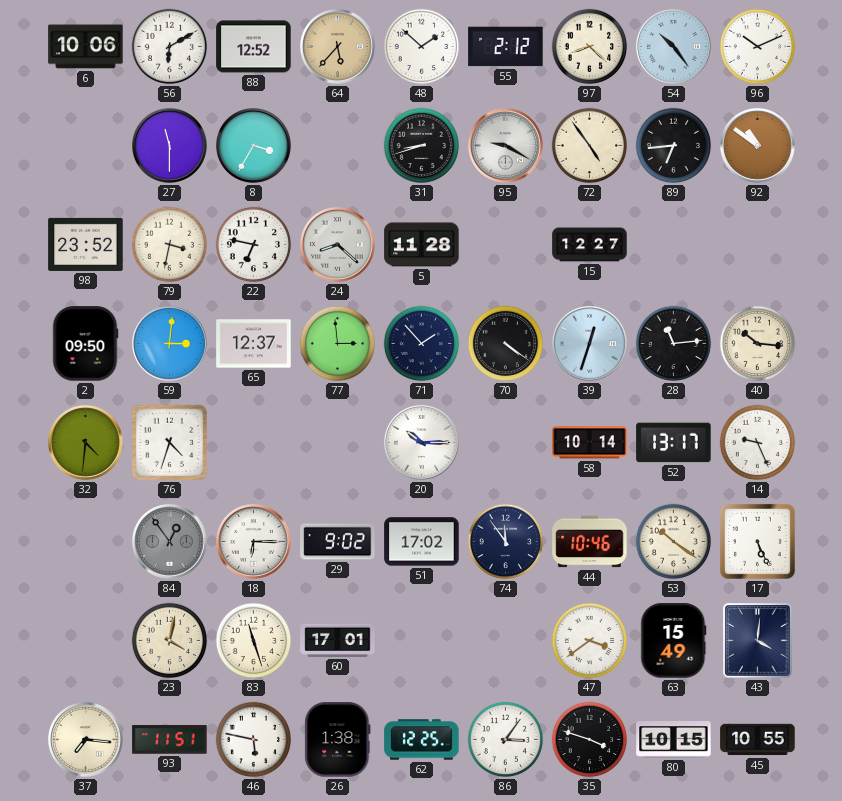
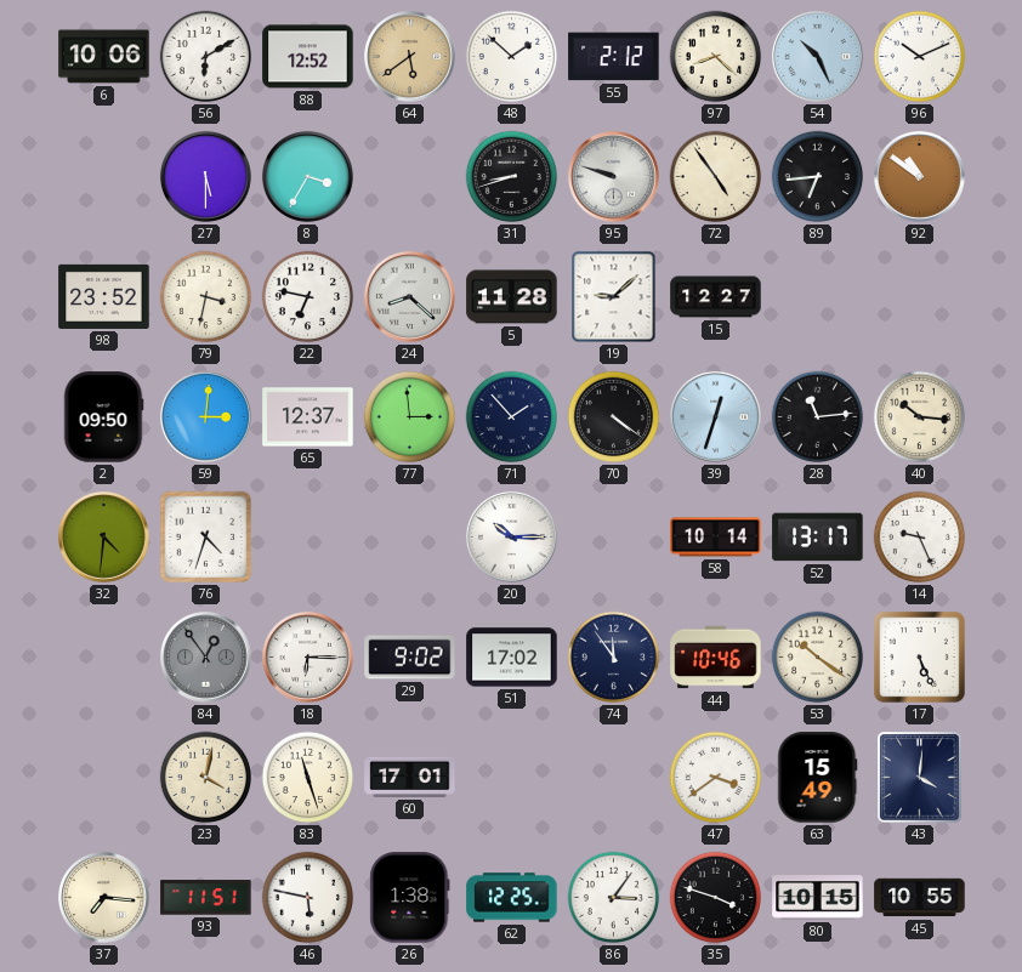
64: 5:37 -> 5:39
54: 10:24 -> 10:26
27: 11:30 -> 5:30
95: 9:20 -> 9:48
19: none -> 9:08
